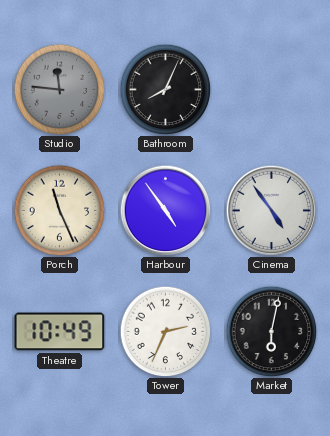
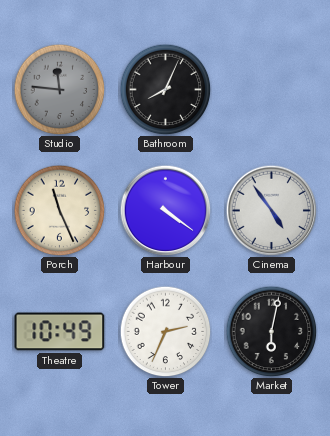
Harbour: 4:54 -> 4:21
